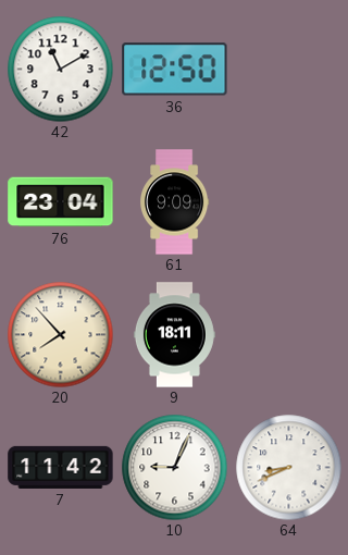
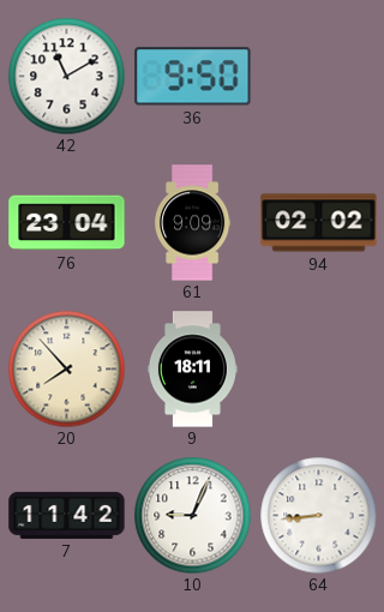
36: 12:50 -> 9:50
94: none -> 02:02
64: 8:41 -> 8:44
